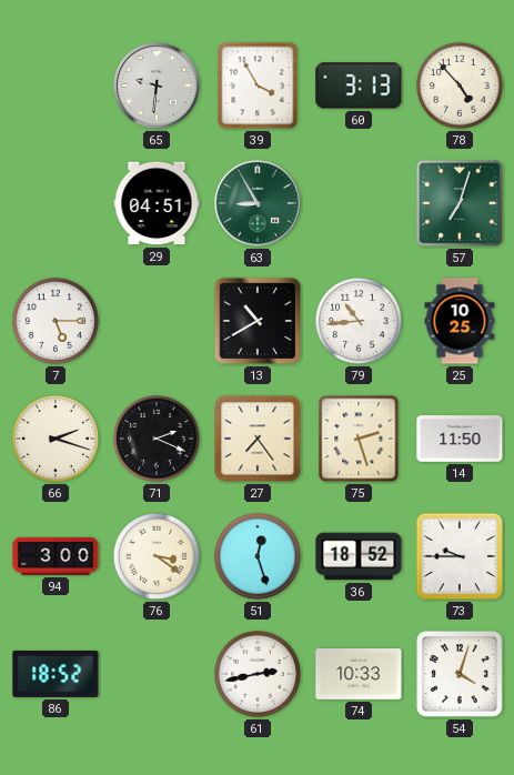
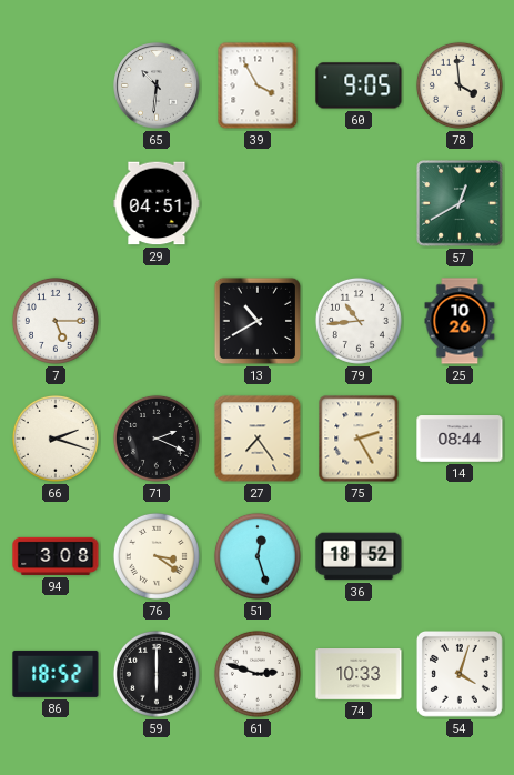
65: 9:31 -> 10:31
60: 3:13 -> 9:05
78: 4:53 -> 3:59
63: 8:55 -> none
57: 7:03 -> 12:40
25: 10:25 -> 10:26
75: 2:27 -> 2:25
14: 11:50 -> 08:44
94: 3:00 -> 3:08
73: 9:45 -> none
59: none -> 6:00
61: 2:43 -> 2:48
